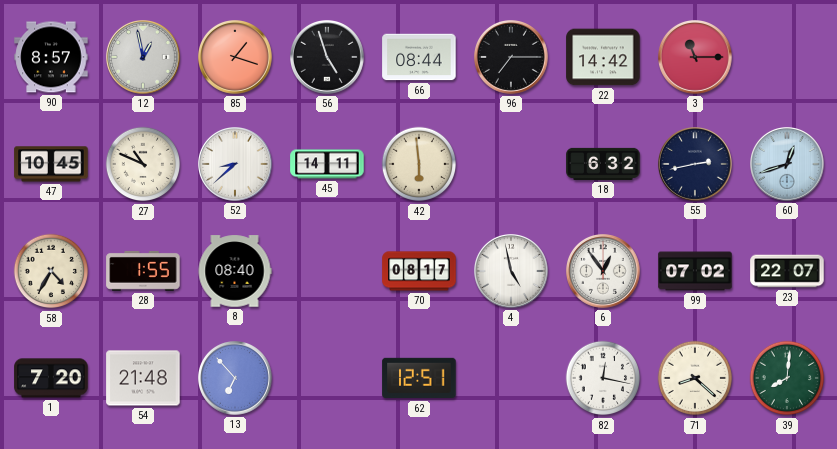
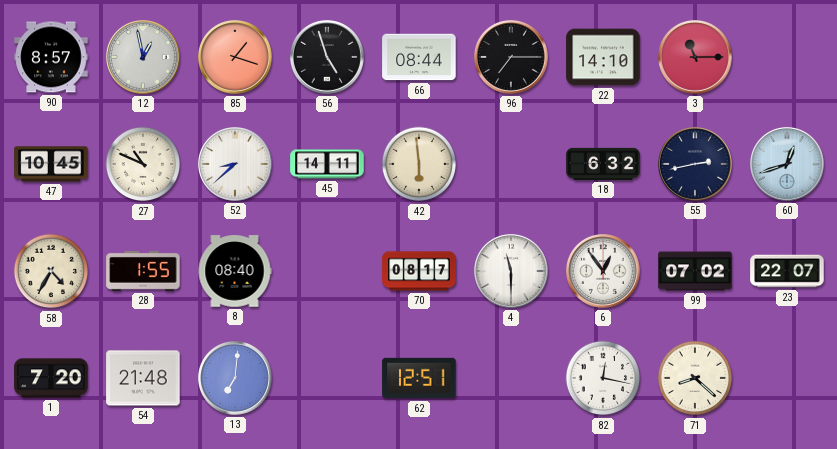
22: 14:42 -> 14:10
4: 4:58 -> 11:30
13: 6:53 -> 7:01
39: 8:01 -> none
